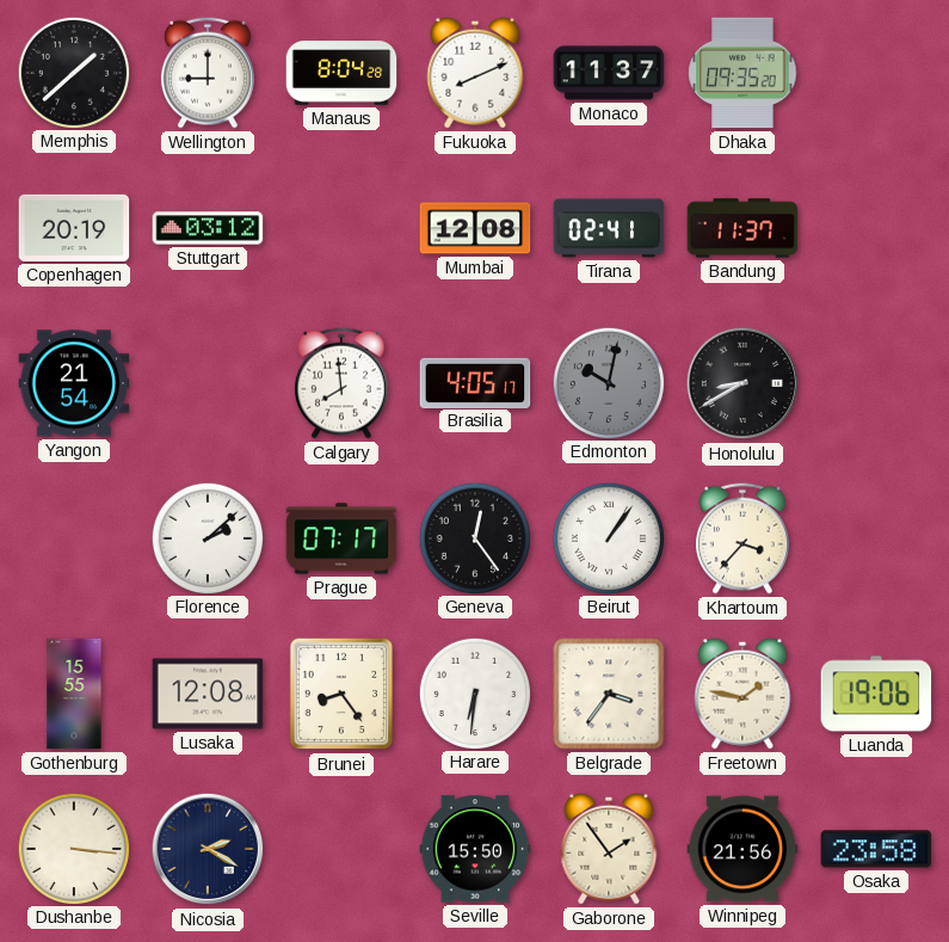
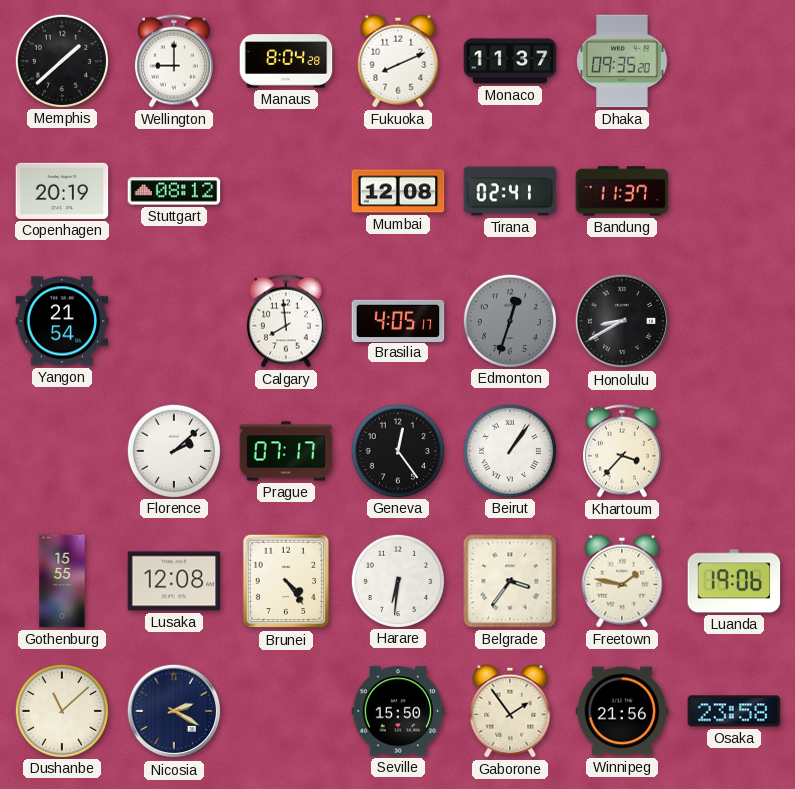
Stuttgart: 03:12 -> 08:12
Edmonton: 10:02 -> 12:33
Brunei: 8:24 -> 4:24
Dushanbe: 3:16 -> 11:08
